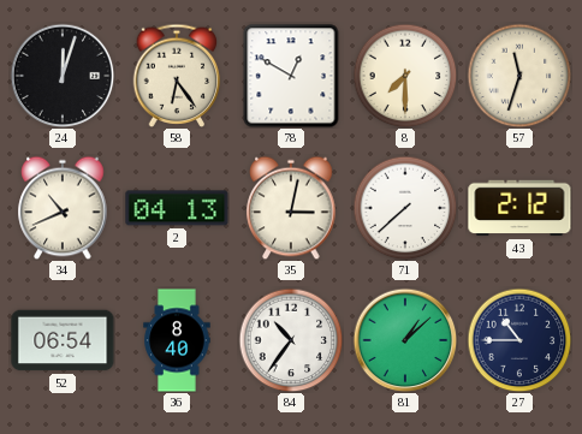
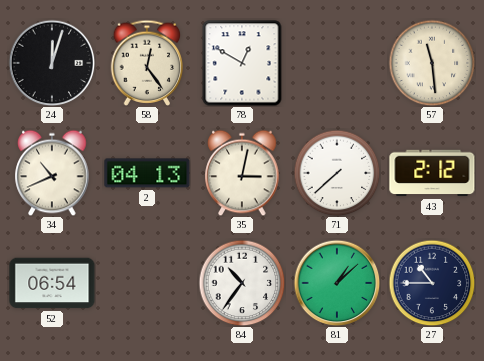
58: 6:24 -> 12:24
8: 7:30 -> none
57: 11:33 -> 11:29
36: 8:40 -> none
